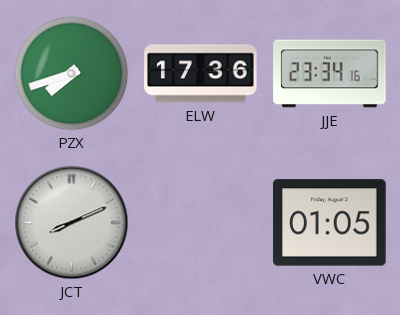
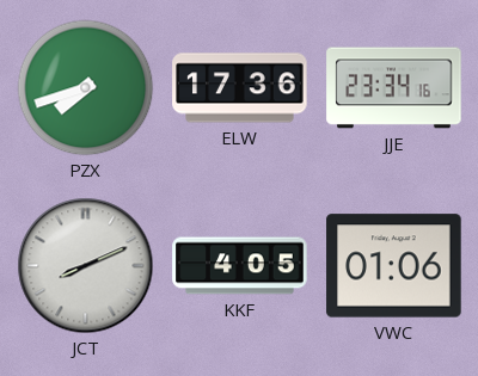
KKF: none -> 4:05
VWC: 01:05 -> 01:06
